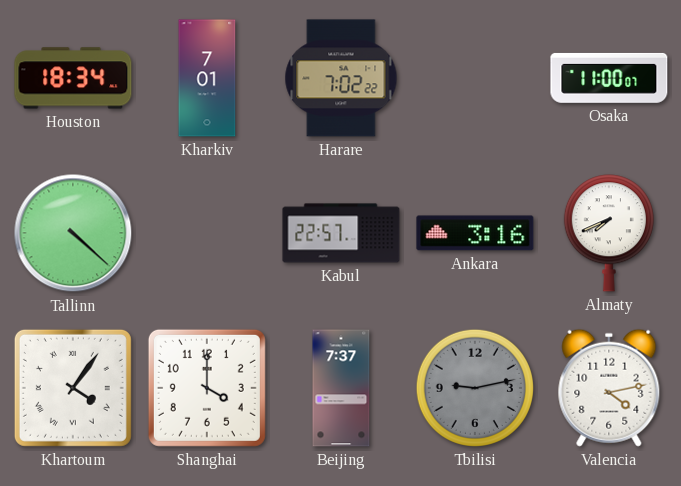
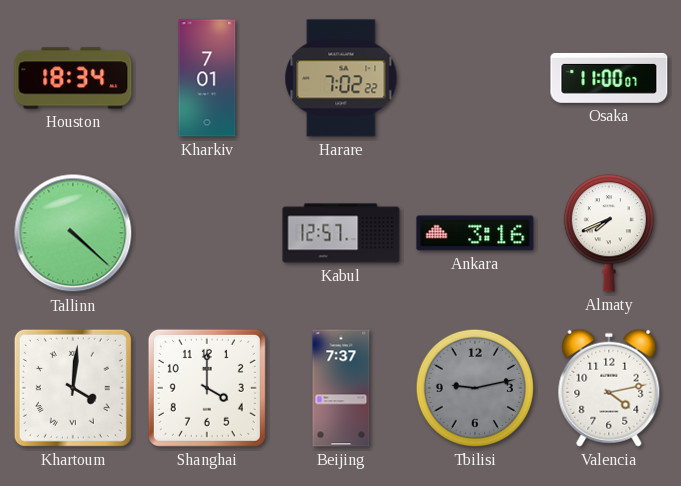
Kabul: 22:57 -> 12:57
Khartoum: 4:06 -> 4:01
